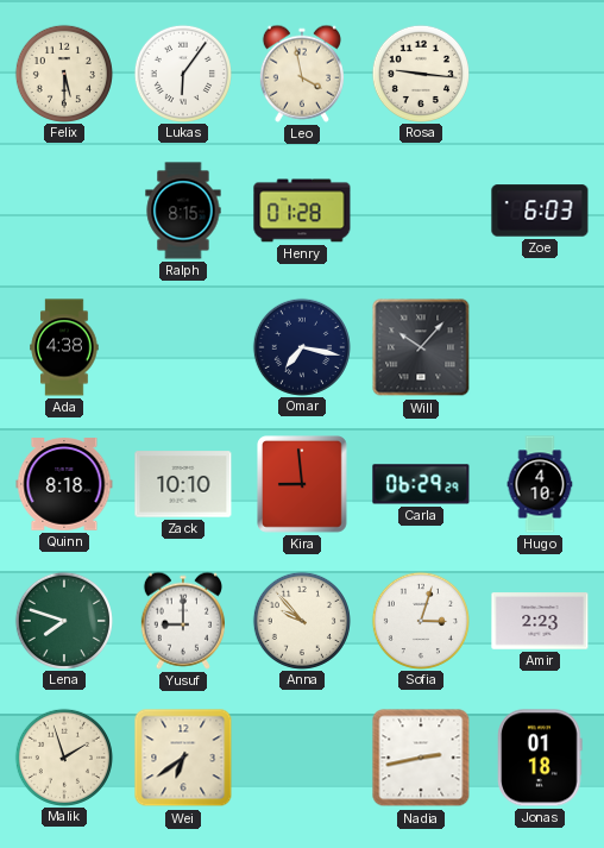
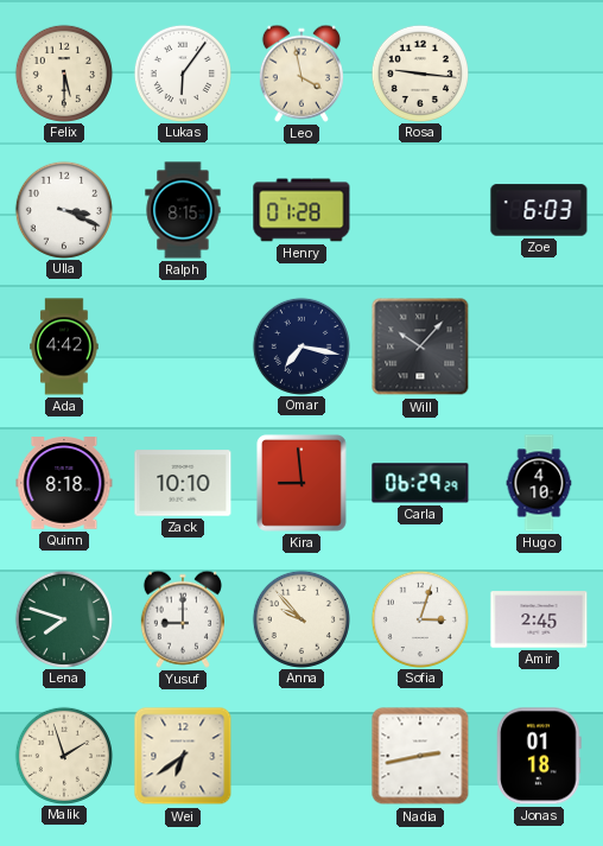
Ulla: none -> 3:19
Ada: 4:38 -> 4:42
Amir: 2:23 -> 2:45
